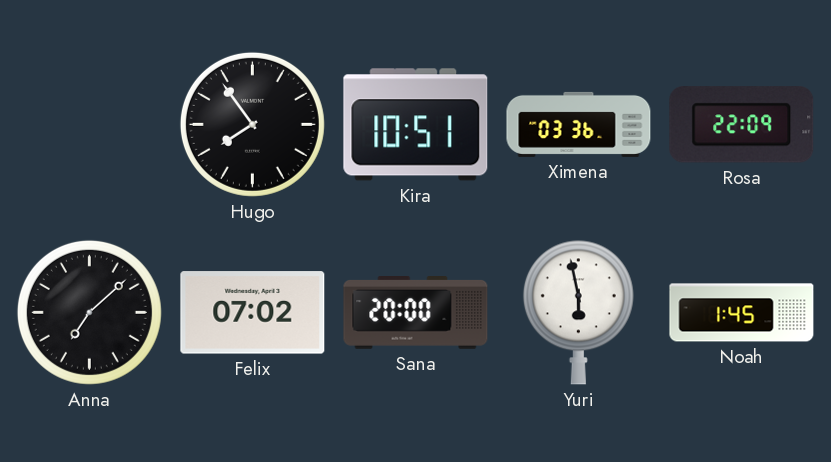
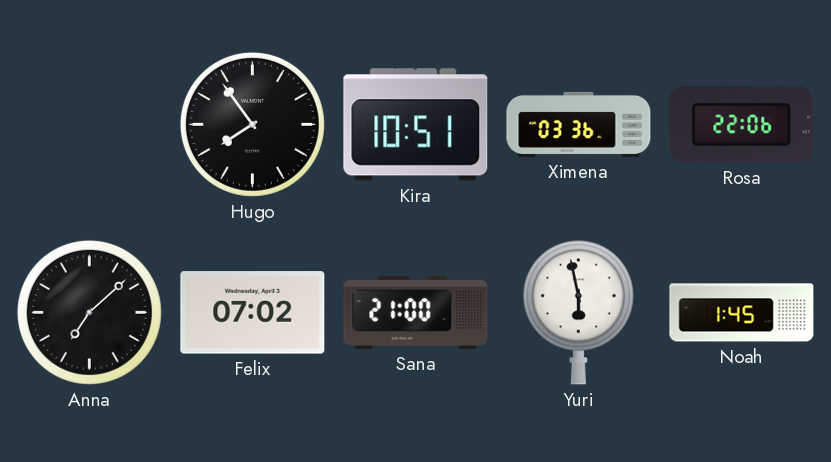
Rosa: 22:09 -> 22:06
Sana: 20:00 -> 21:00
